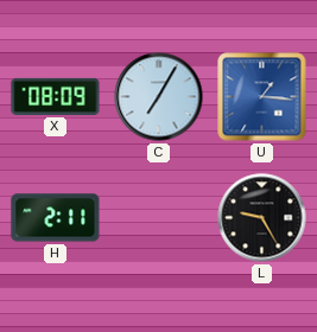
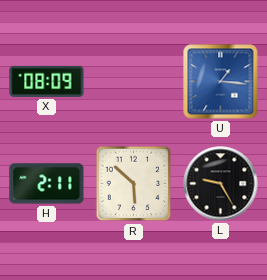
C: 7:05 -> none
R: none -> 5:52
